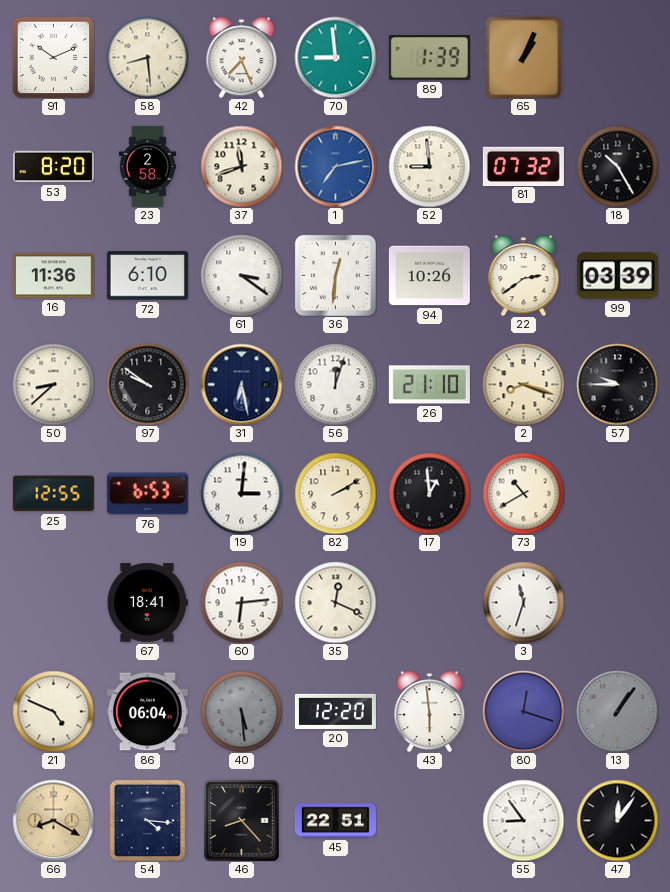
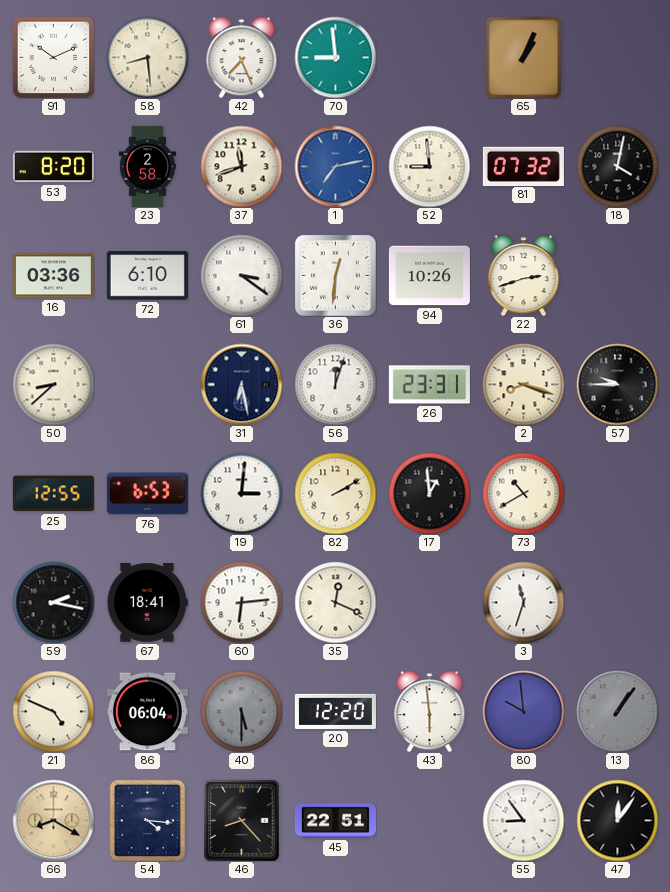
89: 1:39 -> none
18: 10:25 -> 4:02
16: 11:36 -> 03:36
22: 2:39 -> 2:42
99: 03:39 -> none
97: 9:51 -> none
26: 21:10 -> 23:31
59: none -> 2:17
40: 5:29 -> 5:30
80: 12:18 -> 9:59
